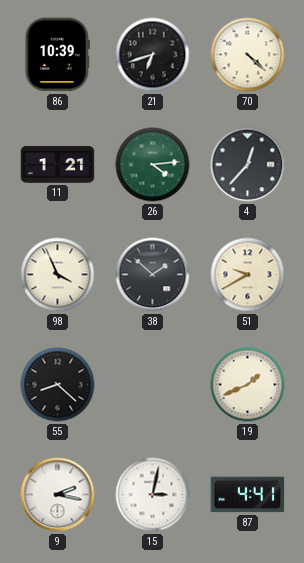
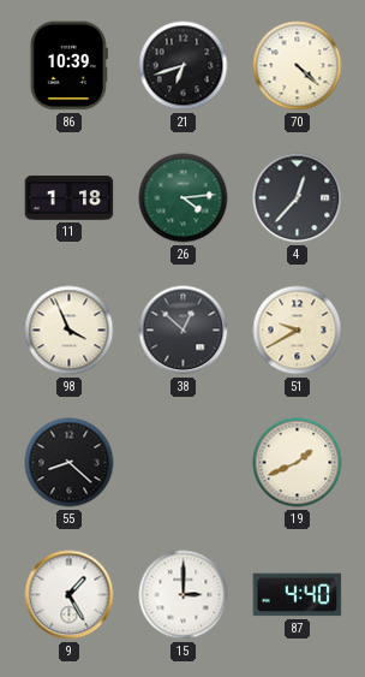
11: 1:21 -> 1:18
38: 1:52 -> 12:52
9: 2:17 -> 1:25
15: 3:02 -> 3:00
87: 4:41 -> 4:40
